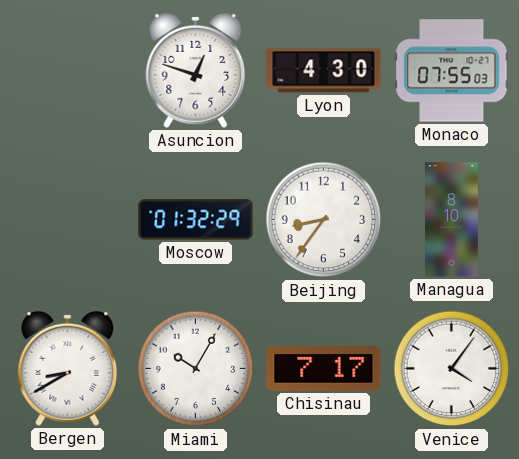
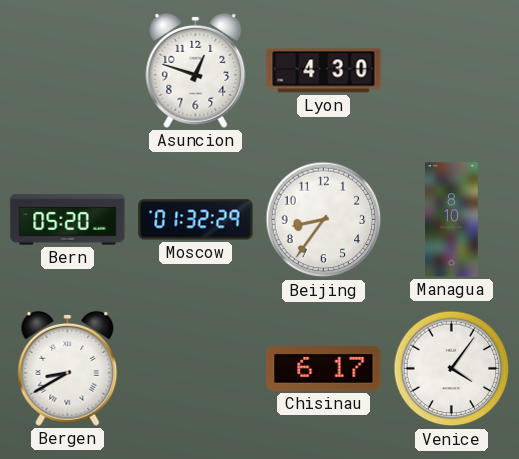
Monaco: 07:55 -> none
Bern: none -> 05:20
Miami: 10:05 -> none
Chisinau: 7:17 -> 6:17
